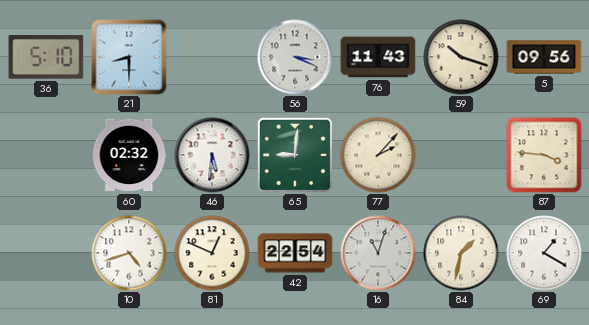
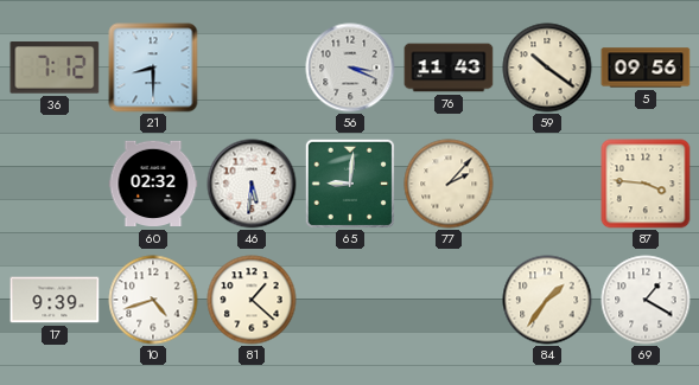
36: 5:10 -> 7:12
59: 10:18 -> 10:21
17: none -> 9:39
81: 12:49 -> 1:22
42: 22:54 -> none
16: 11:03 -> none
84: 1:32 -> 1:36
